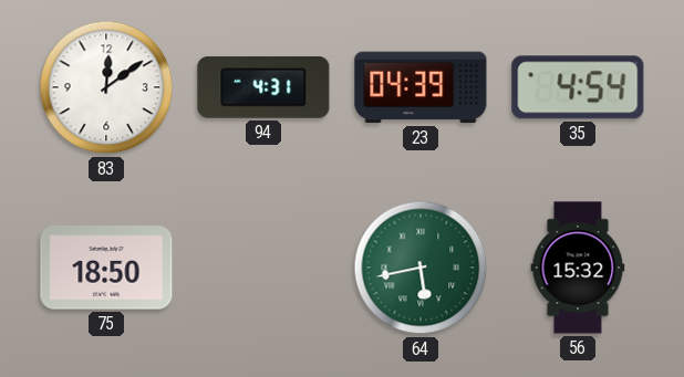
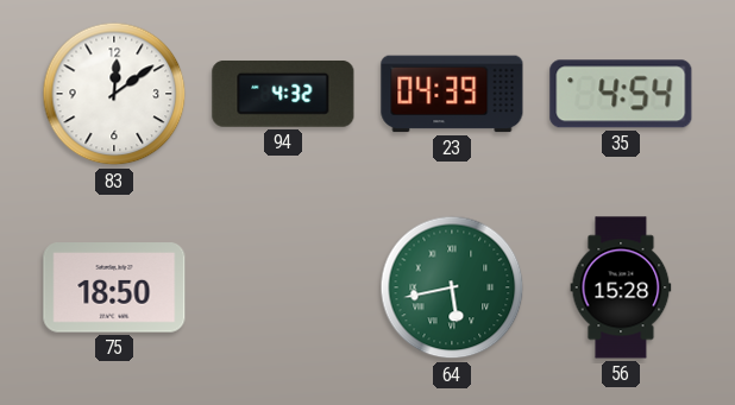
94: 4:31 -> 4:32
56: 15:32 -> 15:28
